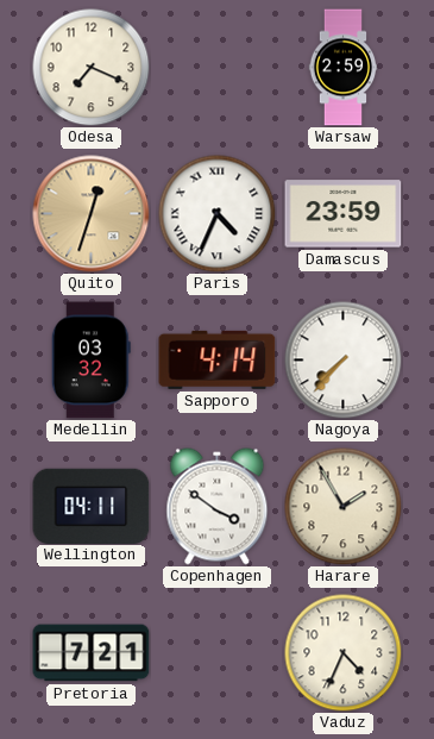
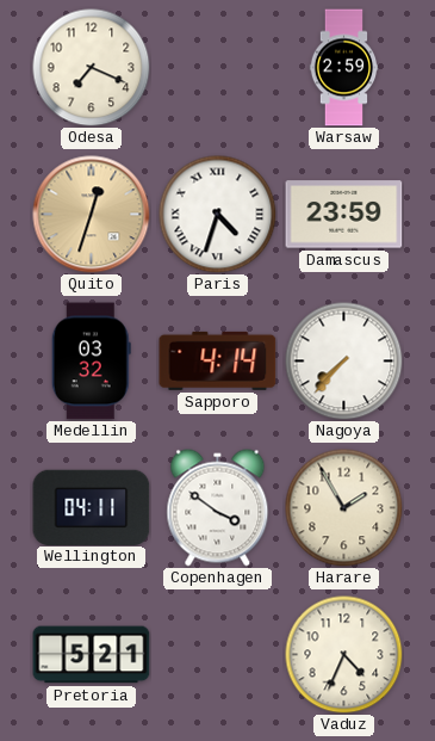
Paris: 4:34 -> 4:33
Pretoria: 7:21 -> 5:21
